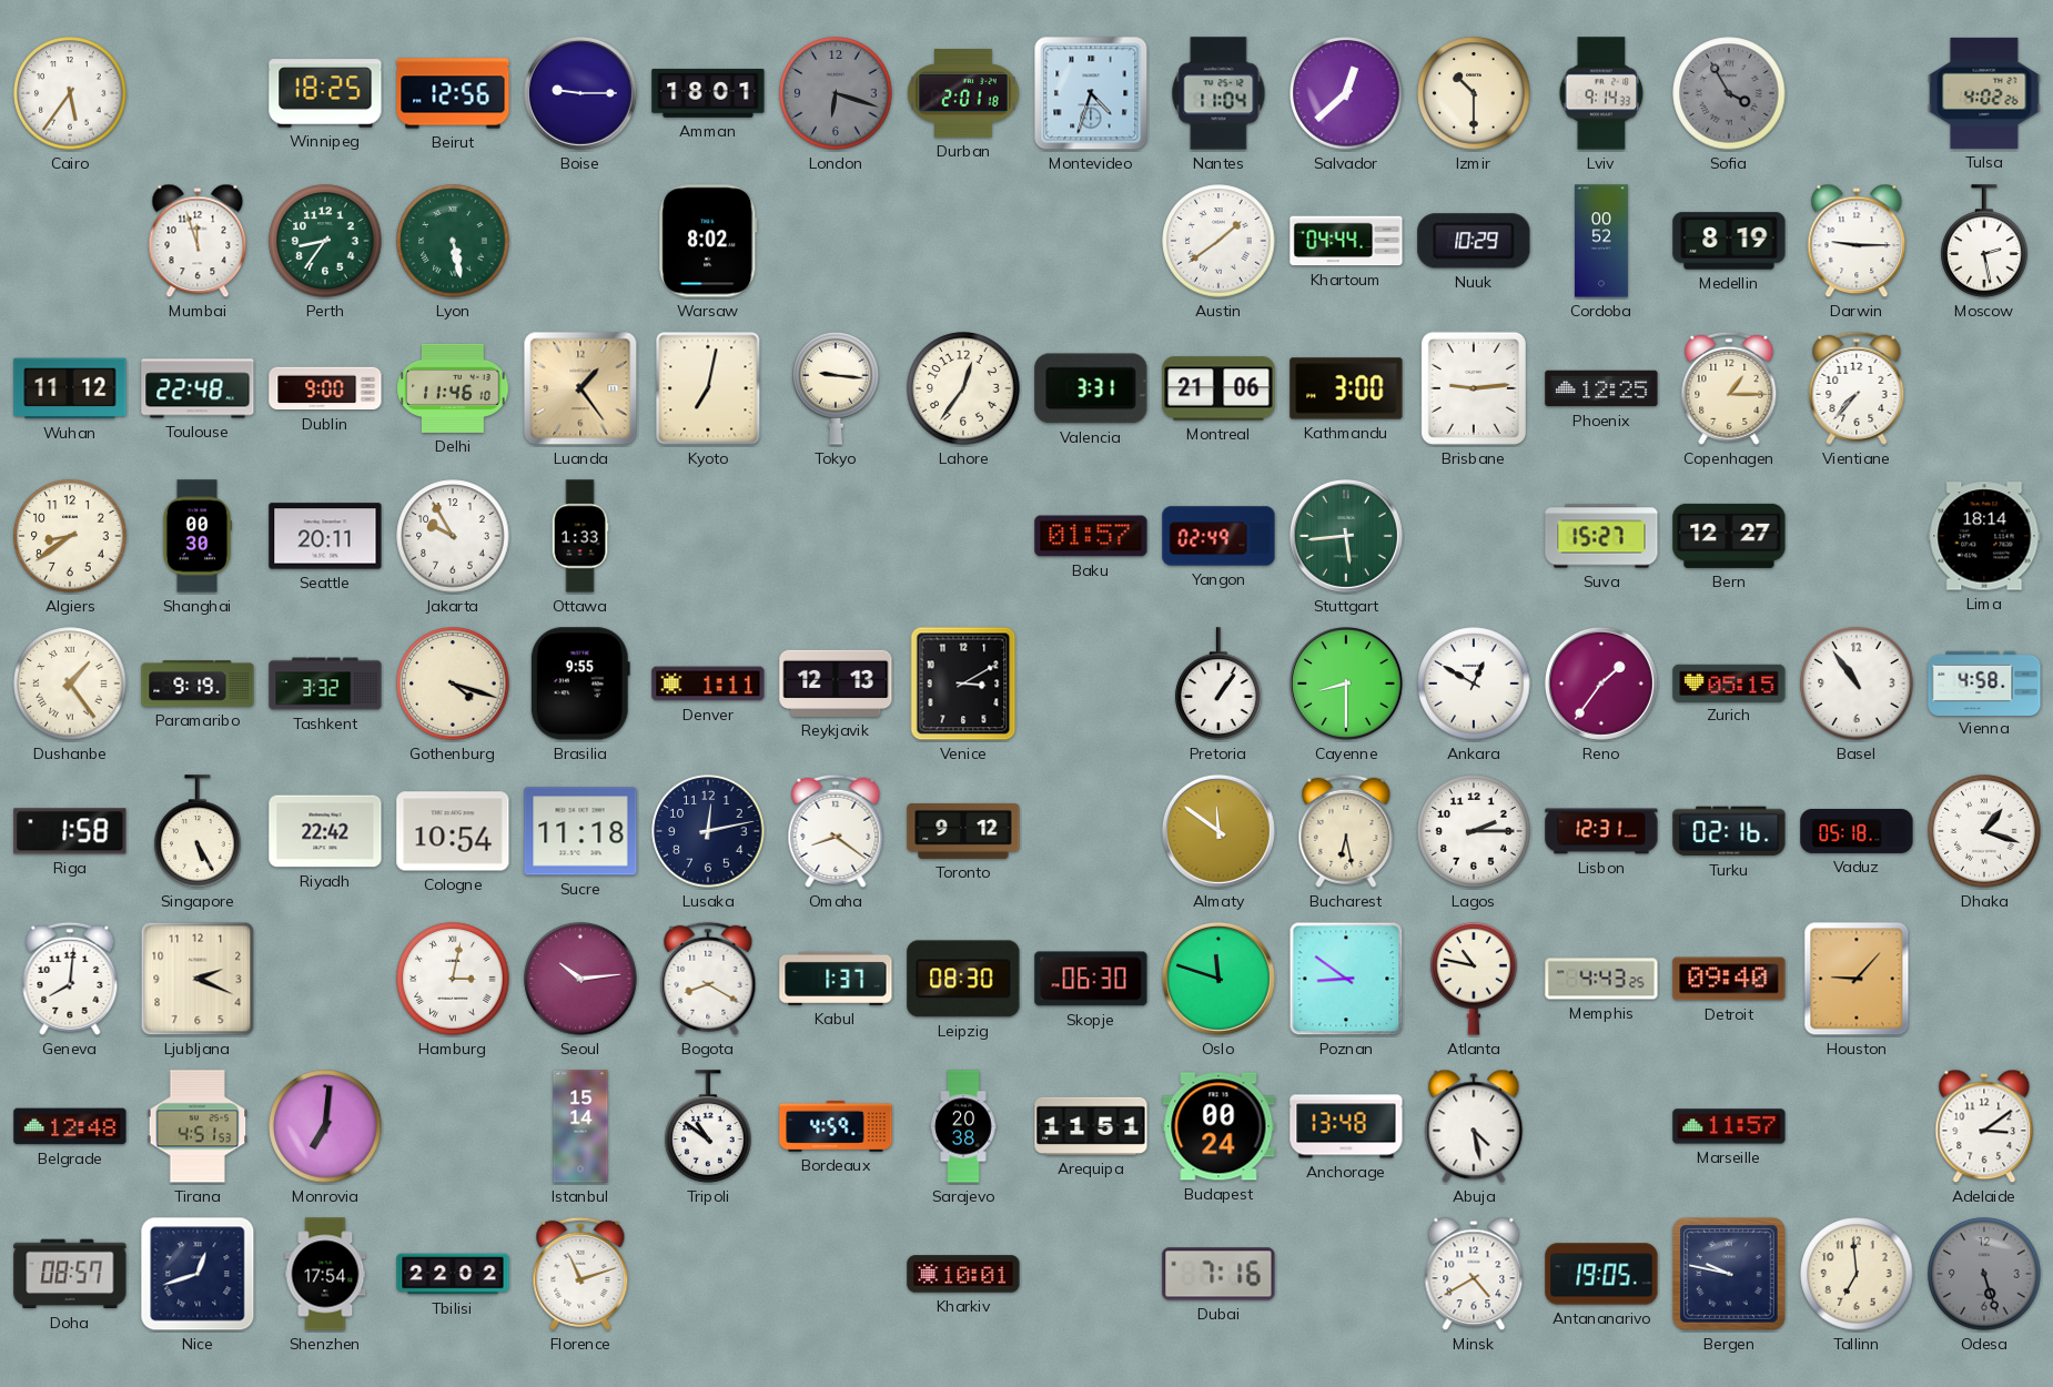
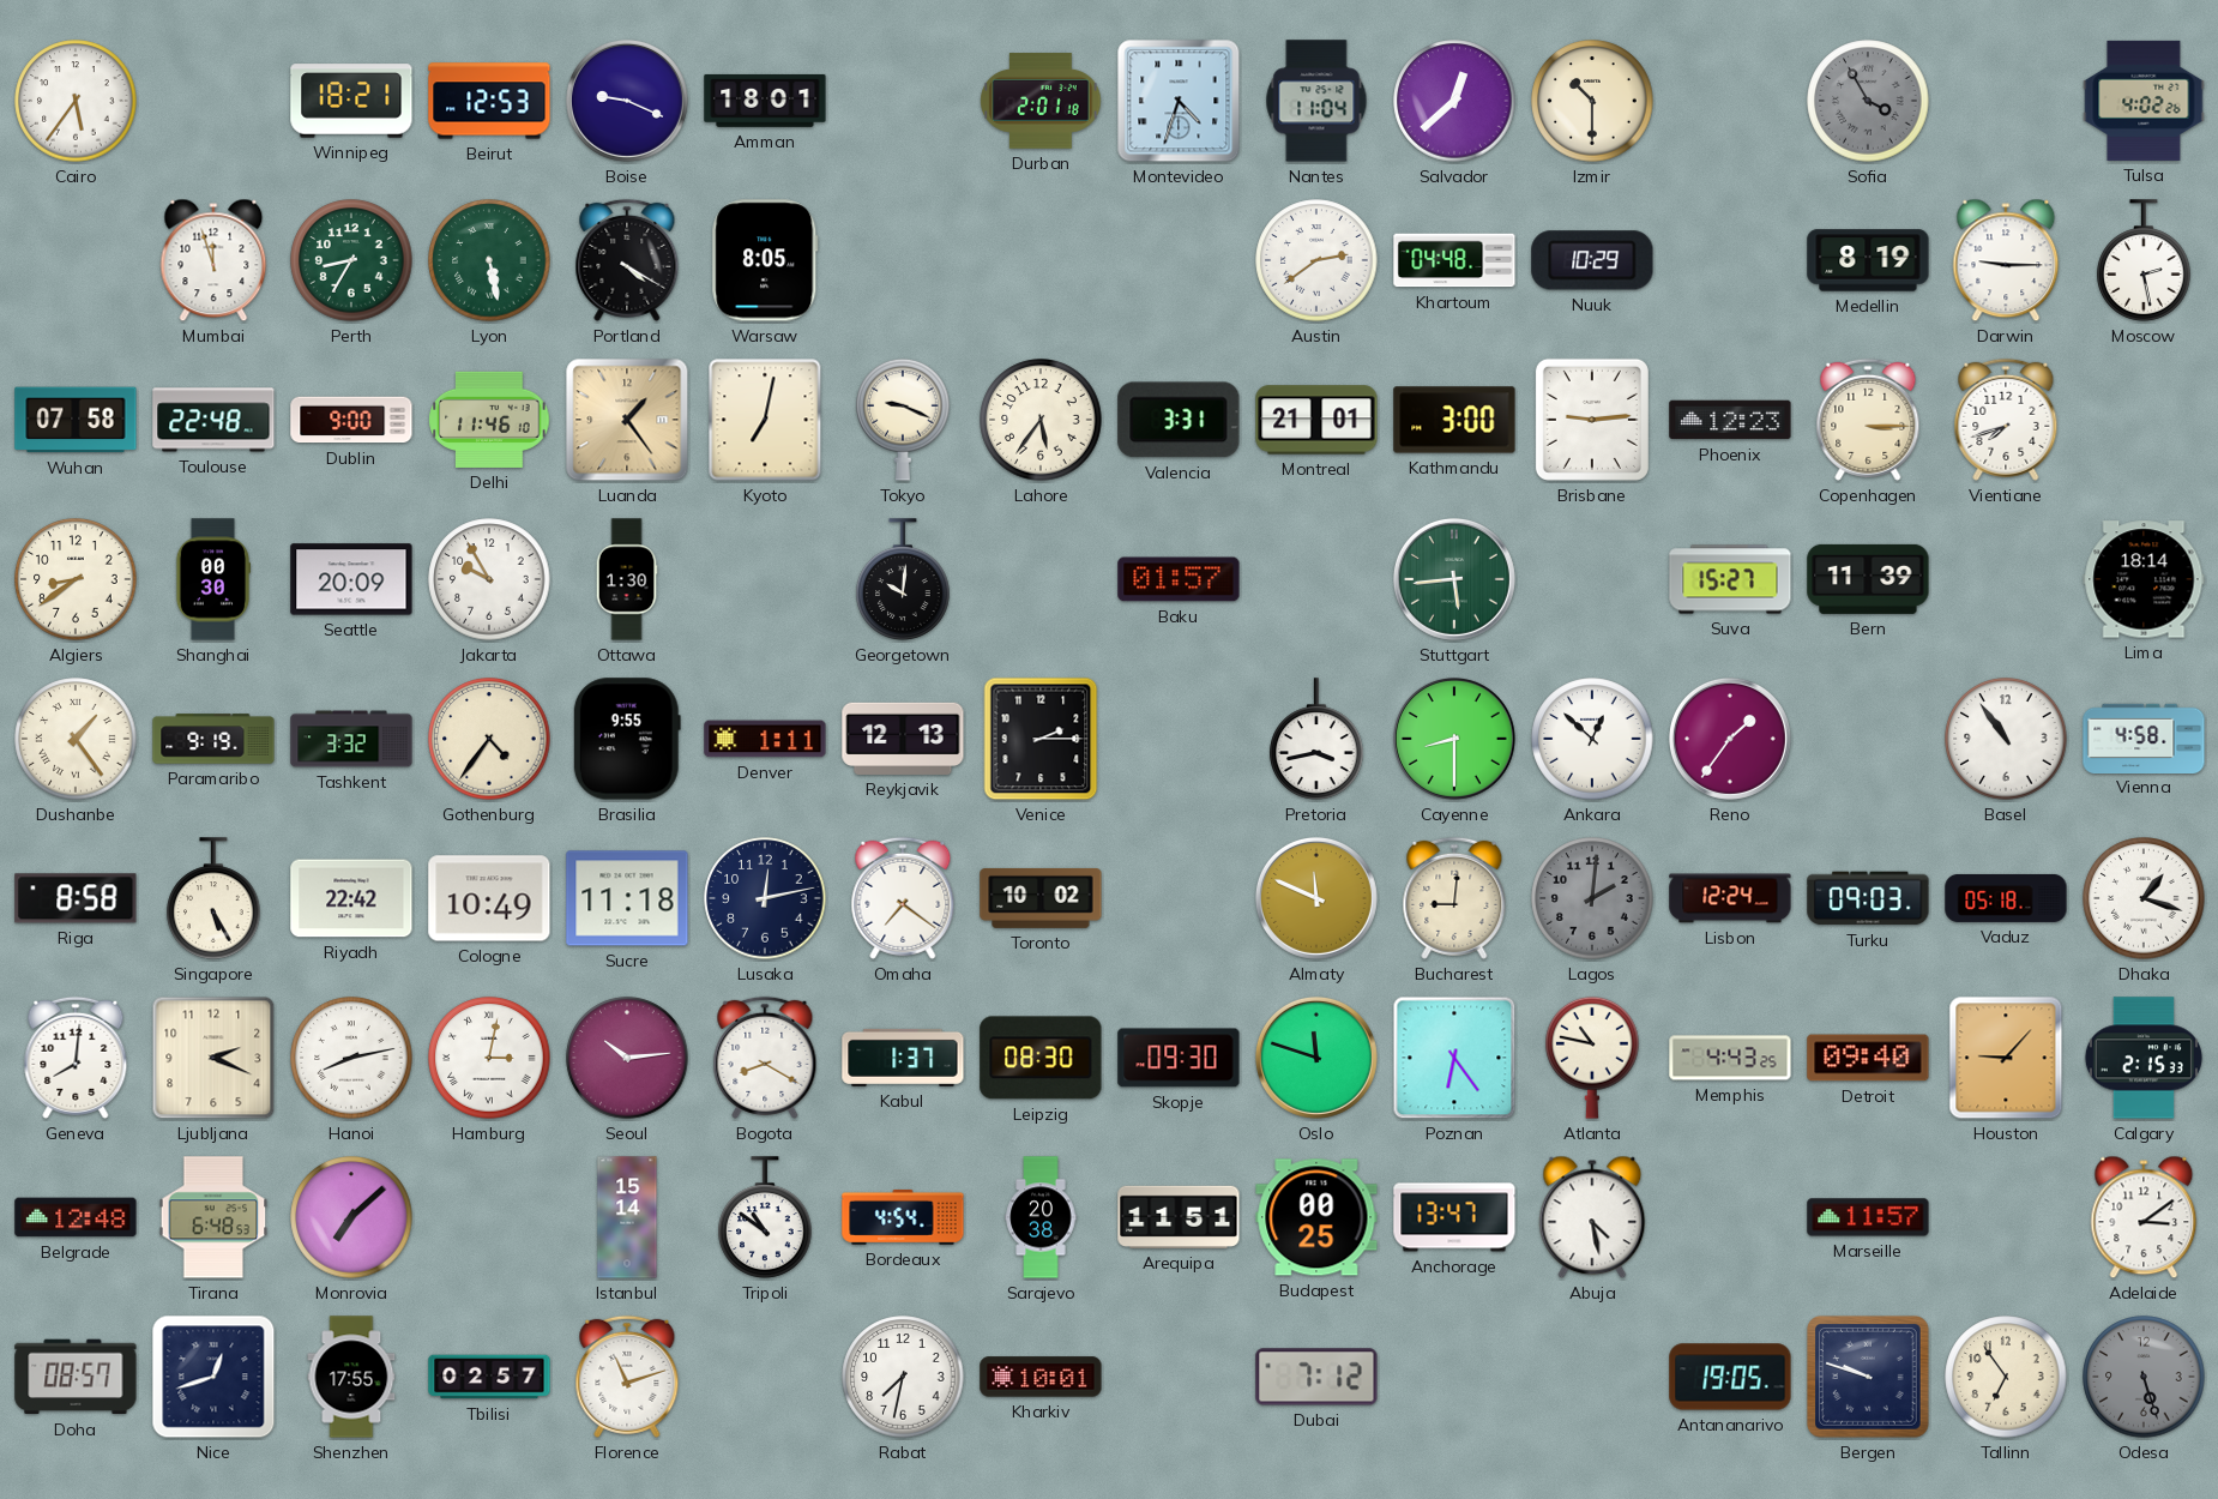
Winnipeg: 18:25 -> 18:21
Beirut: 12:56 -> 12:53
Boise: 9:15 -> 9:19
London: 6:18 -> none
Lviv: 9:14 -> none
Perth: 8:36 -> 8:35
Portland: none -> 4:20
Warsaw: 8:02 -> 8:05
Austin: 1:39 -> 2:39
Khartoum: 04:44 -> 04:48
Cordoba: 00:52 -> none
Wuhan: 11:12 -> 07:58
Tokyo: 9:16 -> 9:19
Lahore: 12:36 -> 5:36
Montreal: 21:06 -> 21:01
Phoenix: 12:25 -> 12:23
Copenhagen: 1:15 -> 3:15
Vientiane: 7:37 -> 7:42
Seattle: 20:11 -> 20:09
Ottawa: 1:33 -> 1:30
Georgetown: none -> 10:01
Yangon: 02:49 -> none
Bern: 12:27 -> 11:39
Gothenburg: 4:18 -> 4:36
Venice: 3:10 -> 2:15
Pretoria: 1:06 -> 3:43
Ankara: 12:50 -> 12:52
Zurich: 05:15 -> none
Riga: 1:58 -> 8:58
Cologne: 10:54 -> 10:49
Omaha: 8:21 -> 7:21
Toronto: 9:12 -> 10:02
Almaty: 11:51 -> 11:49
Bucharest: 6:28 -> 9:01
Lagos: 2:15 -> 2:01
Lagos dial: white -> grey
Lisbon: 12:31 -> 12:24
Turku: 02:16 -> 09:03
Hanoi: none -> 8:13
Skopje: 06:30 -> 09:30
Poznan: 8:51 -> 6:24
Calgary: none -> 2:15
Tirana: 4:51 -> 6:48
Monrovia: 7:01 -> 7:08
Bordeaux: 4:59 -> 4:54
Budapest: 00:24 -> 00:25
Anchorage: 13:48 -> 13:47
Shenzhen: 17:54 -> 17:55
Tbilisi: 22:02 -> 02:57
Rabat: none -> 7:32
Dubai: 7:16 -> 7:12
Minsk: 4:40 -> none
Bergen: 9:47 -> 9:48
Tallinn: 6:59 -> 6:54
